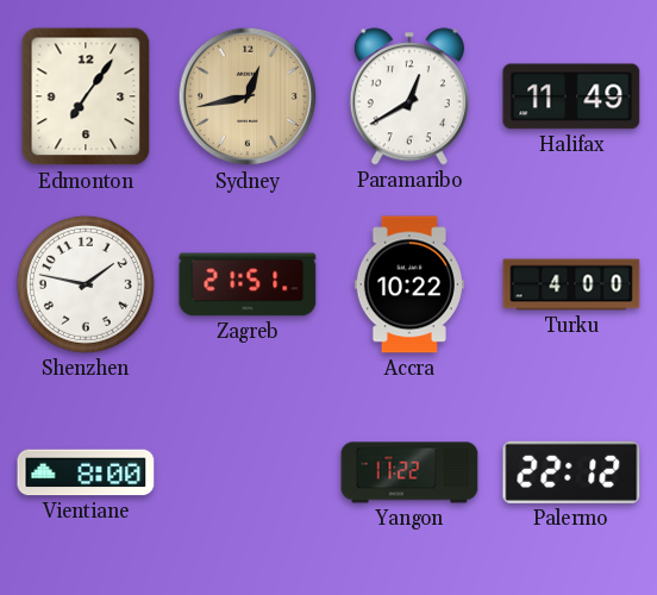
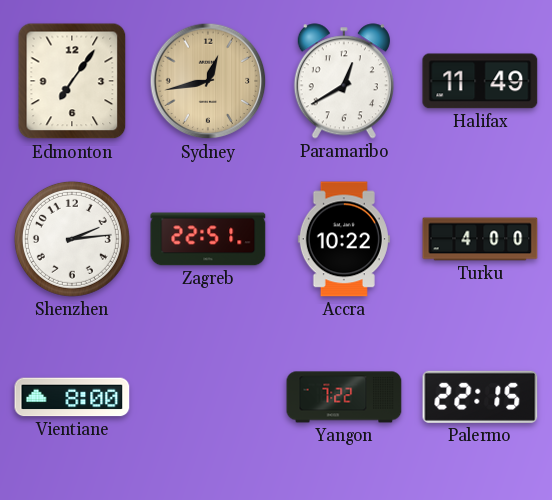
Shenzhen: 1:47 -> 2:14
Zagreb: 21:51 -> 22:51
Yangon: 11:22 -> 7:22
Palermo: 22:12 -> 22:15
